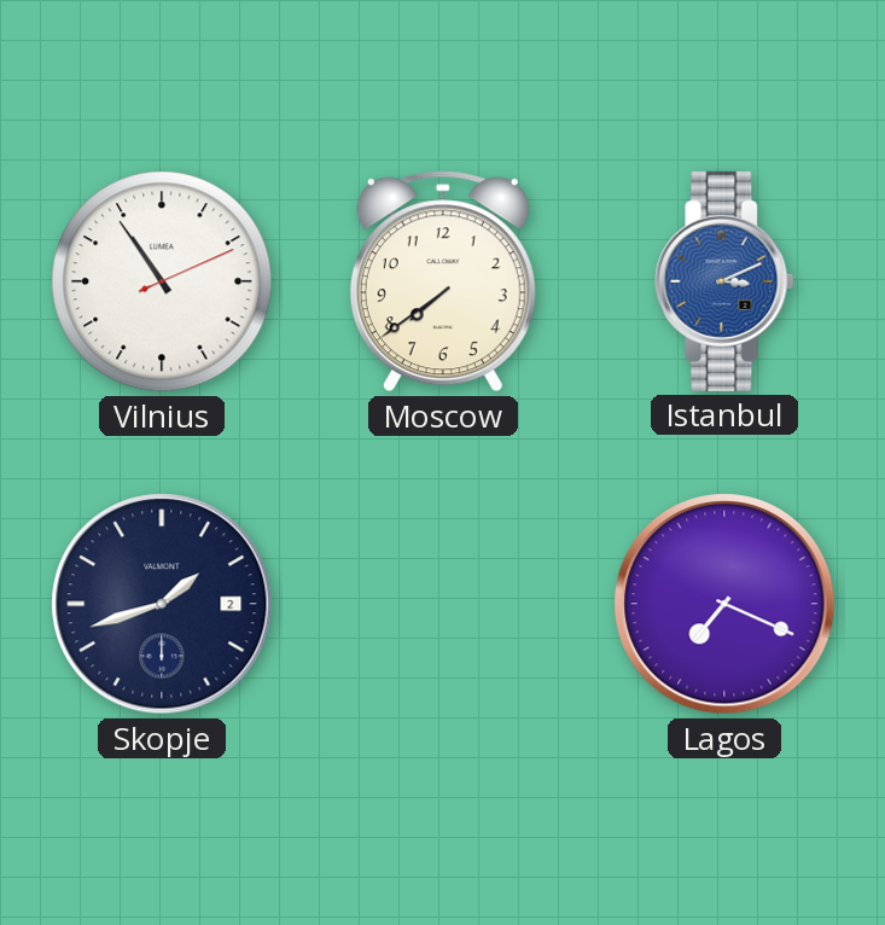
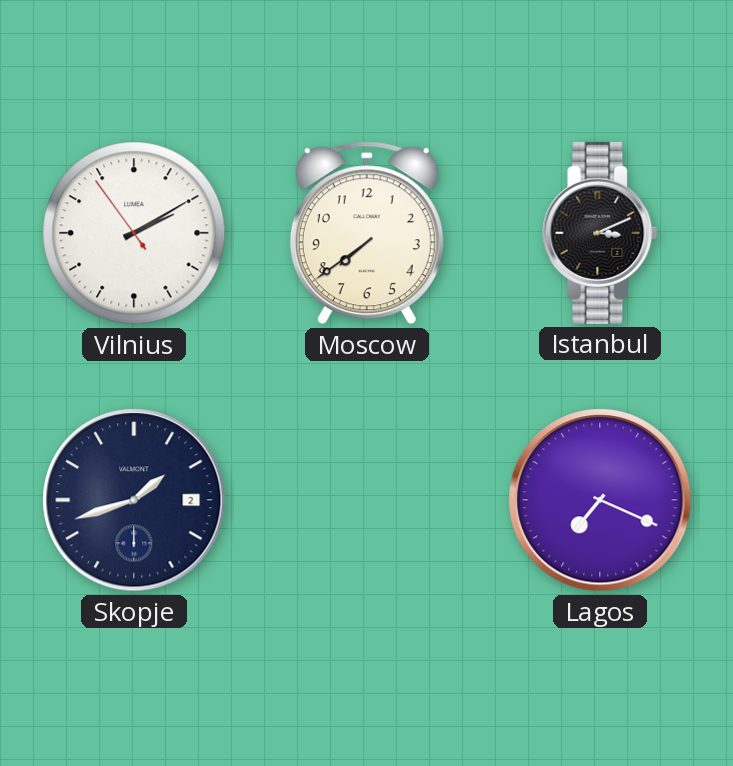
Vilnius: 10:54 -> 2:09
Istanbul dial: blue -> black
